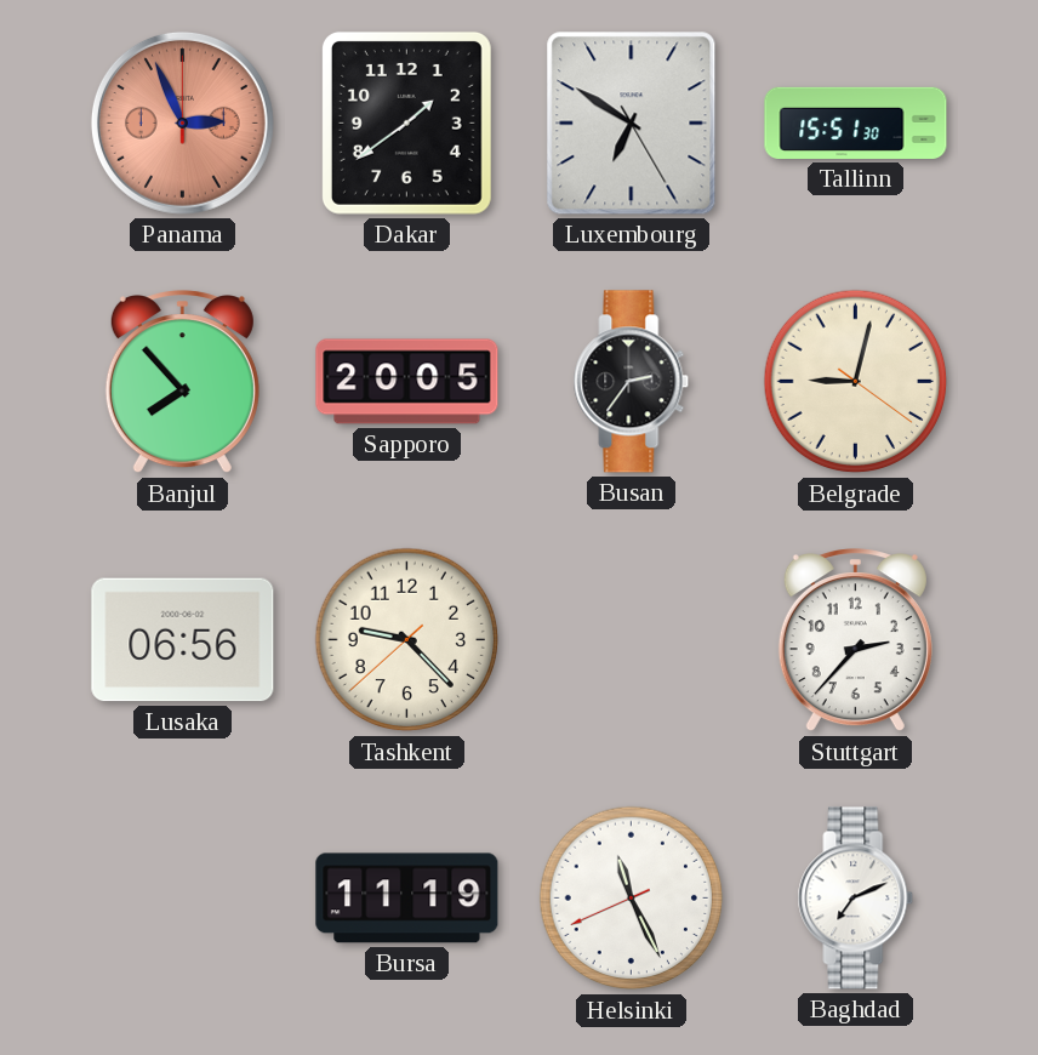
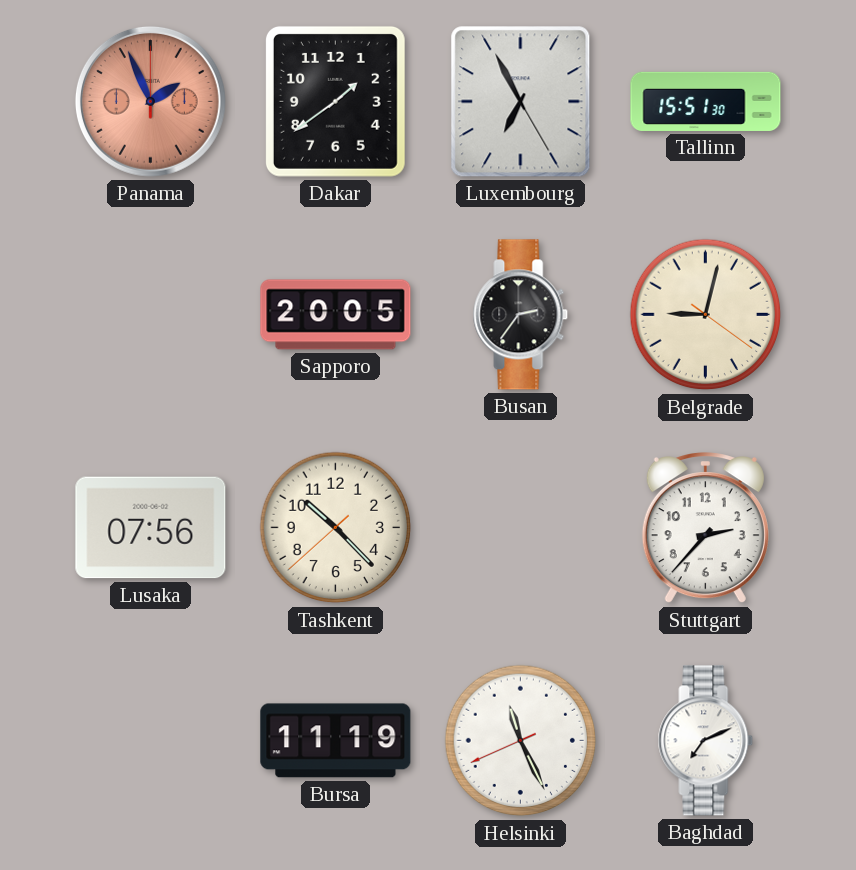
Panama: 2:56 -> 1:56
Luxembourg: 6:50 -> 6:55
Banjul: 7:53 -> none
Lusaka: 06:56 -> 07:56
Tashkent: 9:22 -> 10:22
